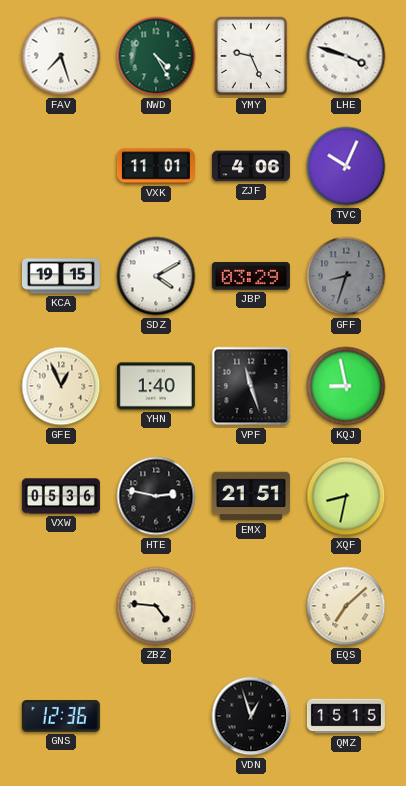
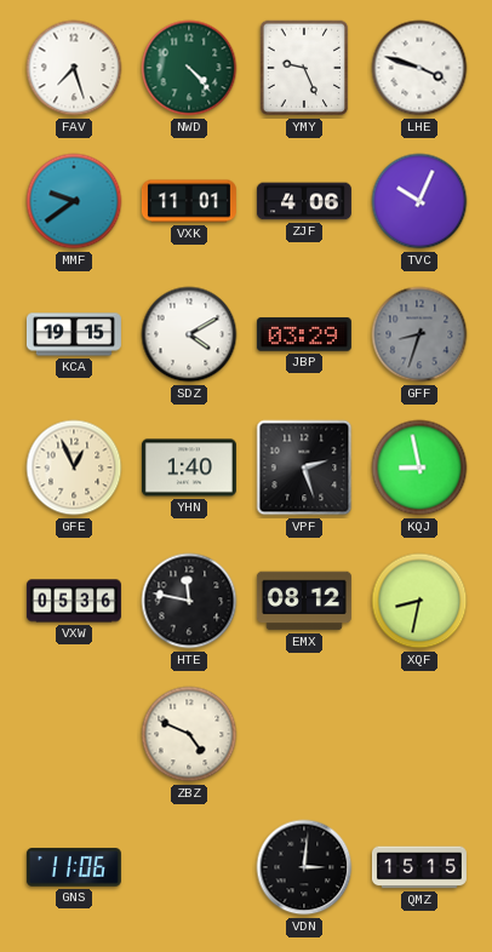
NWD: 4:25 -> 4:23
MMF: none -> 9:39
VPF: 11:27 -> 2:27
HTE: 2:47 -> 11:47
EMX: 21:51 -> 08:12
ZBZ: 4:46 -> 4:49
EQS: 7:08 -> none
GNS: 12:36 -> 11:06
VDN: 12:57 -> 3:01
